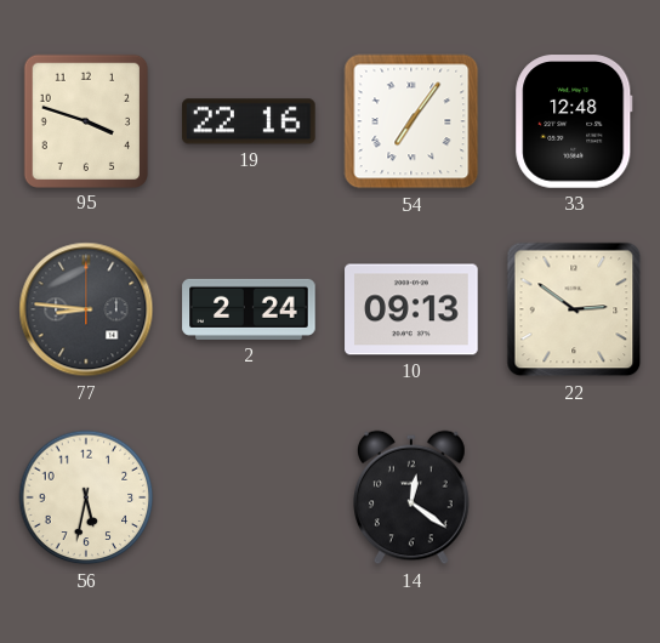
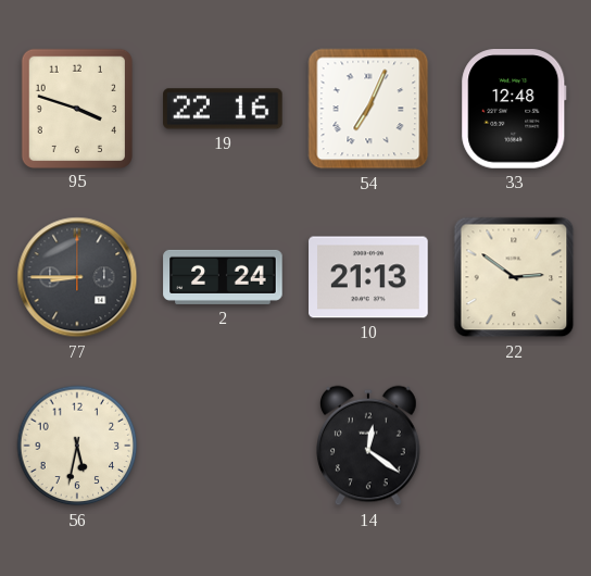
54: 7:06 -> 7:04
77: 8:46 -> 8:45
10: 09:13 -> 21:13
